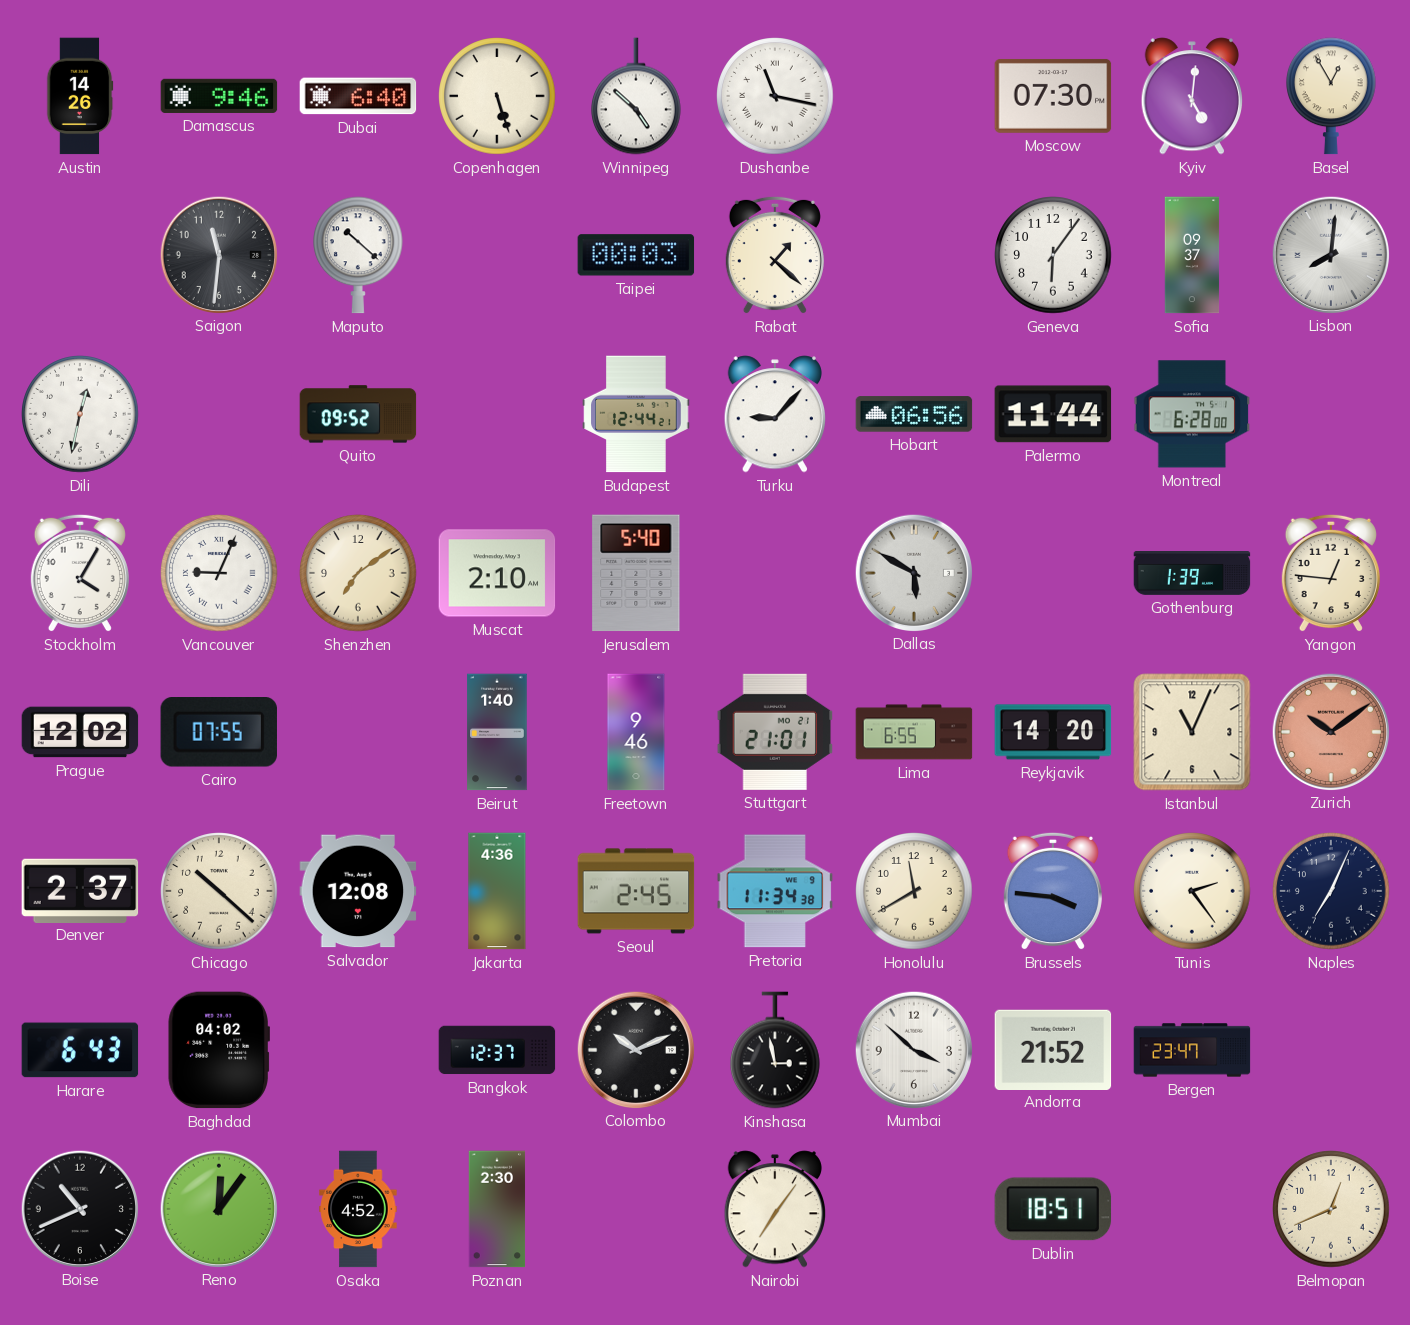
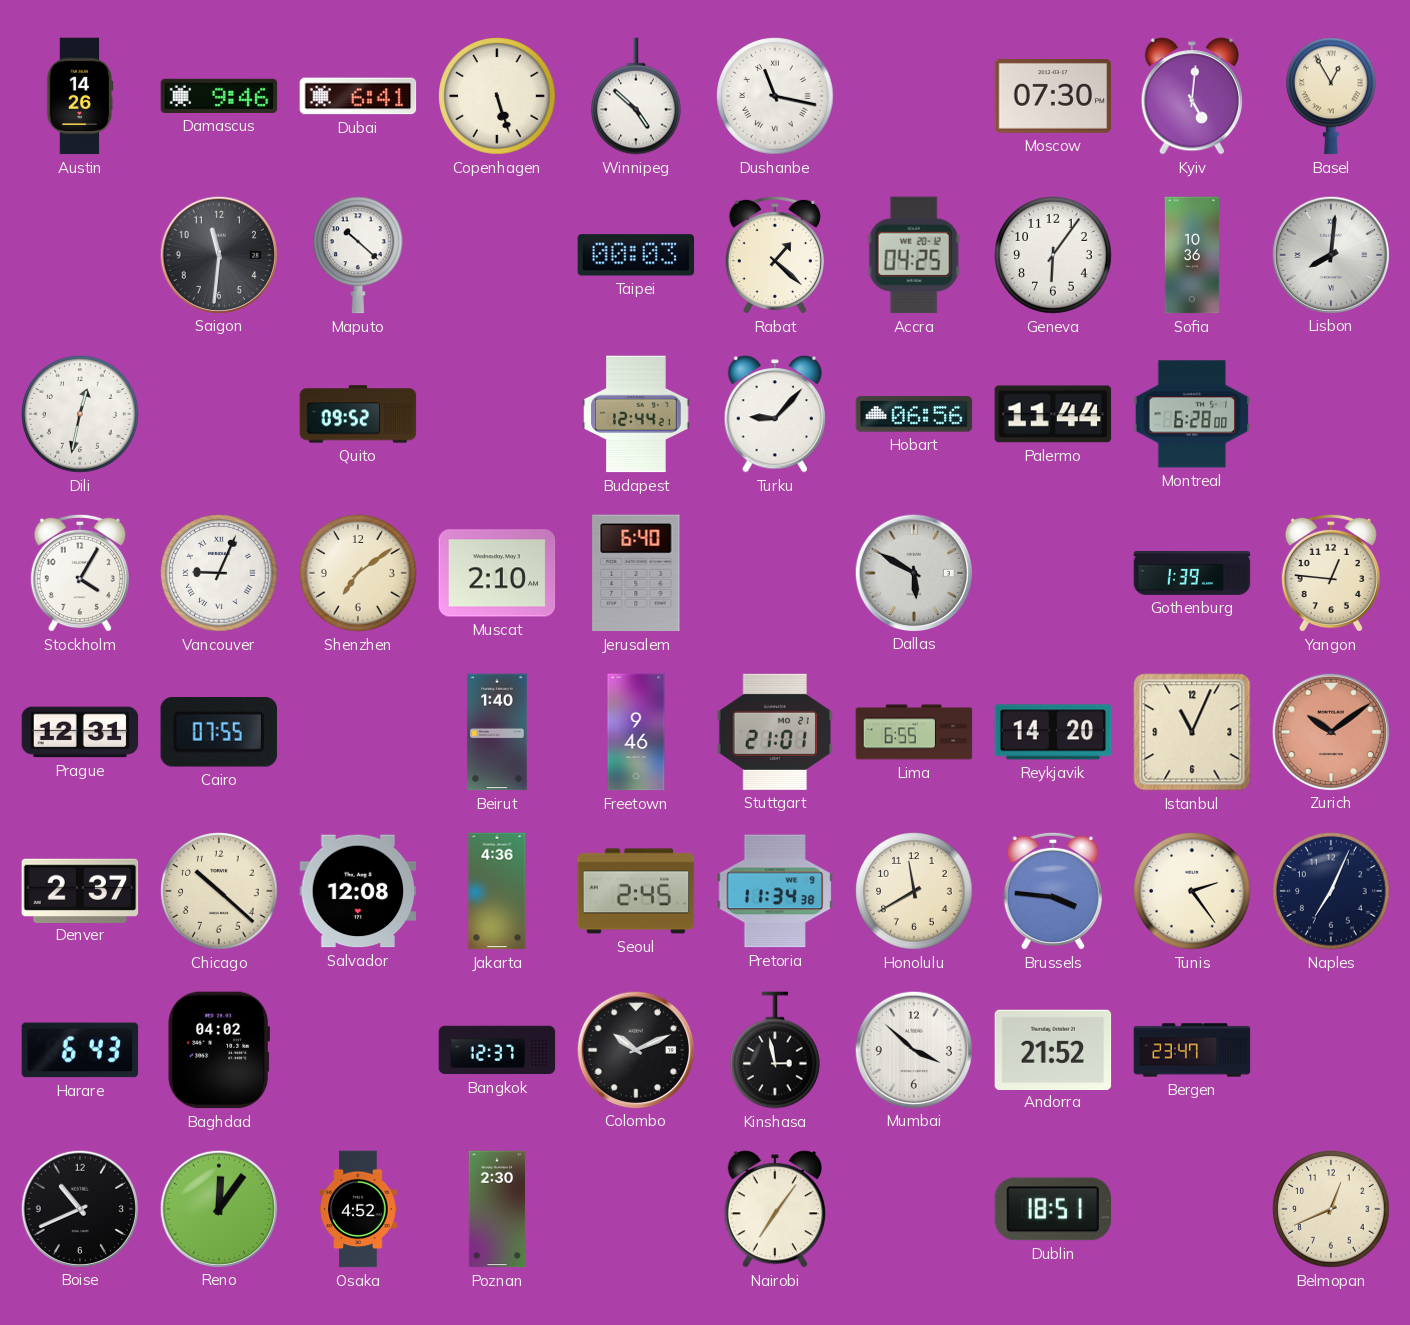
Dubai: 6:40 -> 6:41
Accra: none -> 04:25
Sofia: 09:37 -> 10:36
Jerusalem: 5:40 -> 6:40
Prague: 12:02 -> 12:31
